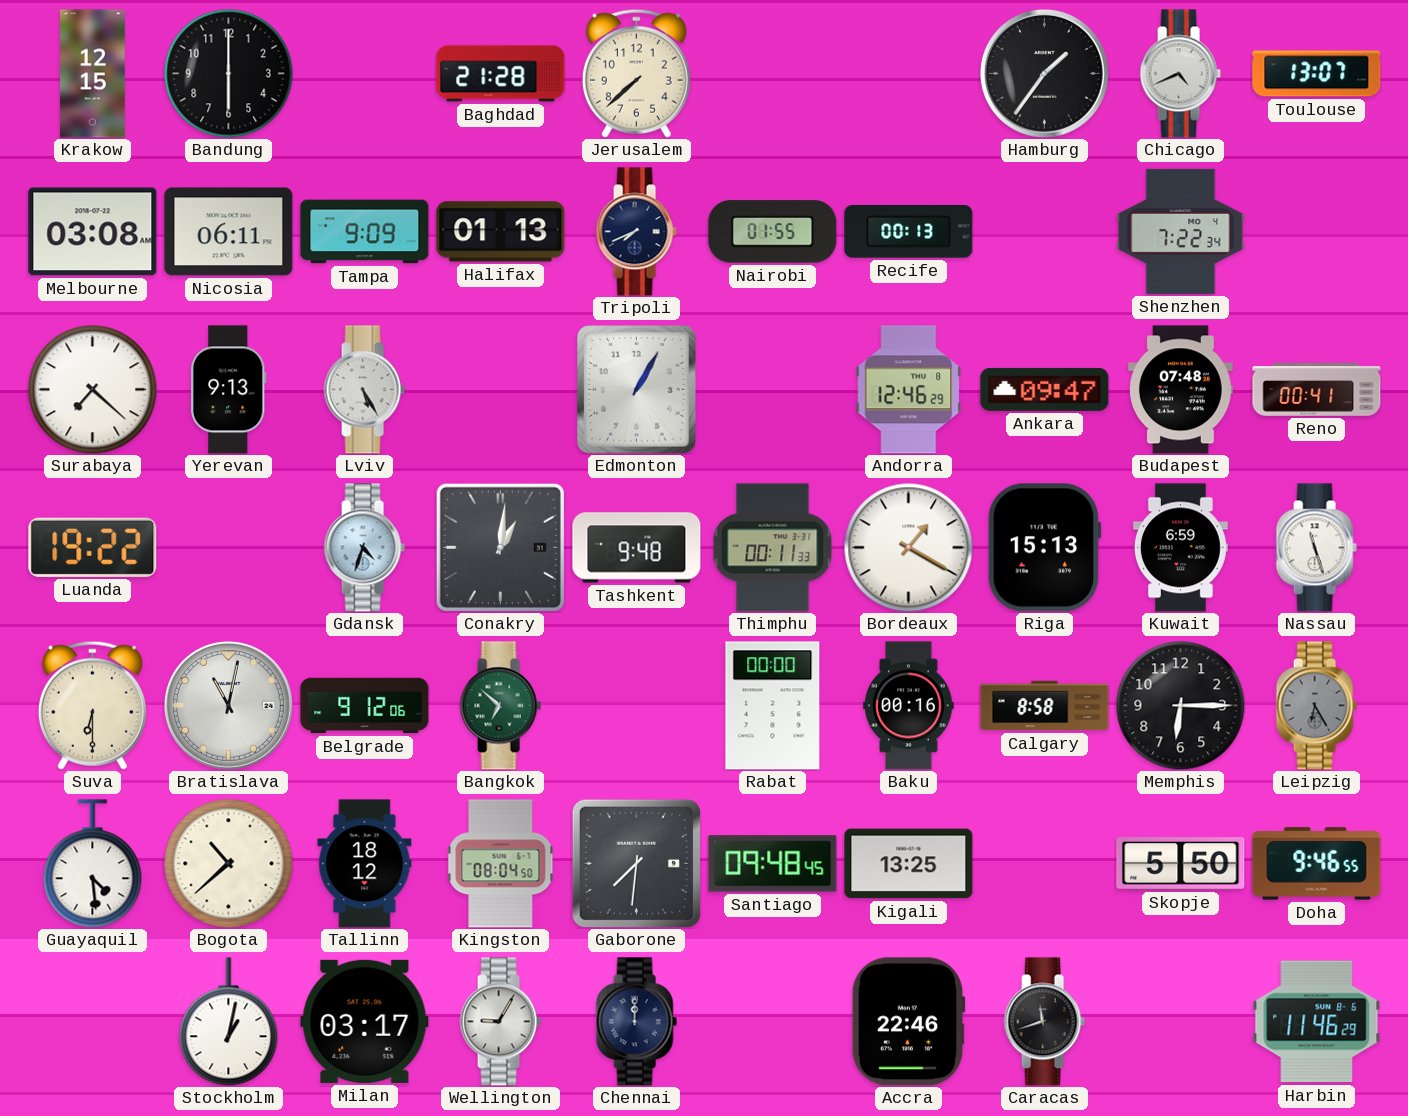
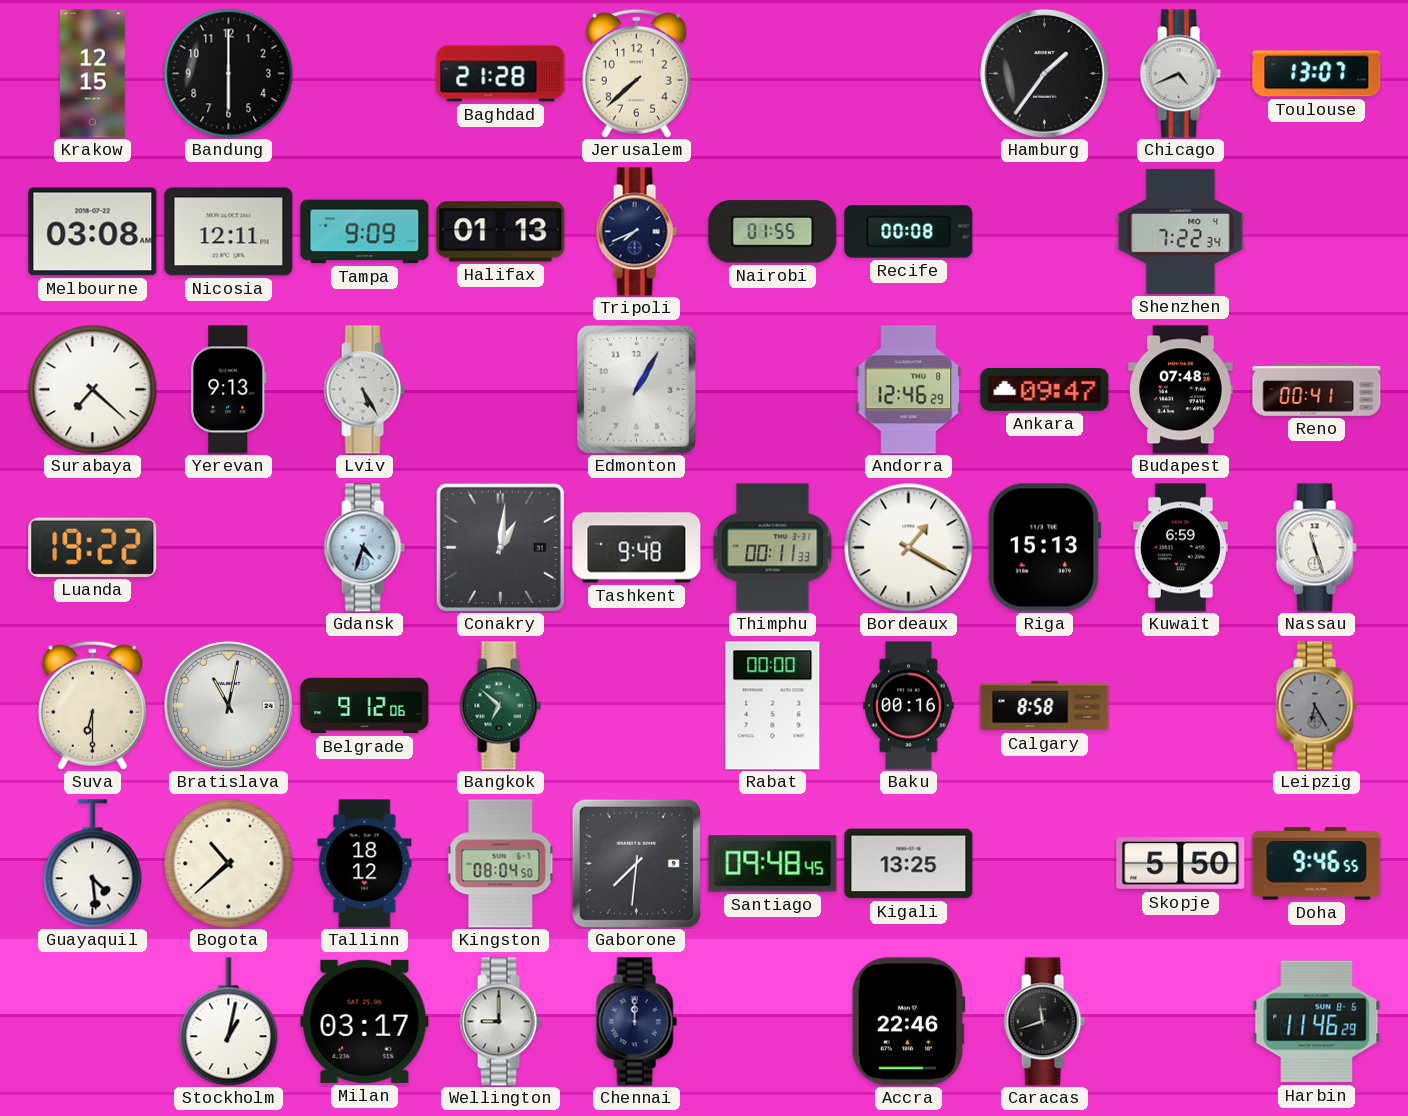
Nicosia: 06:11 -> 12:11
Recife: 00:13 -> 00:08
Memphis: 6:15 -> none
Wellington: 9:05 -> 9:00
